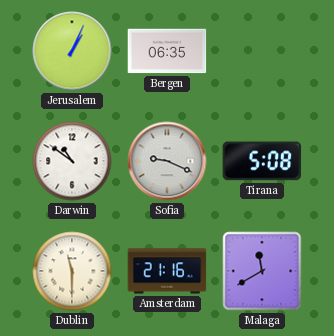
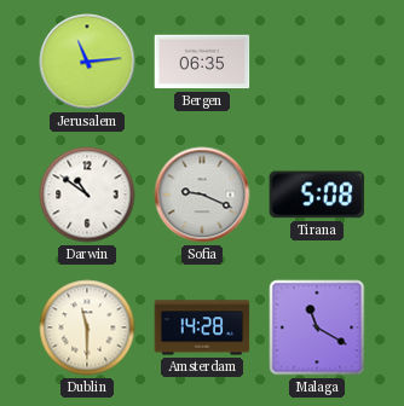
Jerusalem: 1:04 -> 11:14
Amsterdam: 21:16 -> 14:28
Malaga: 11:40 -> 11:20
